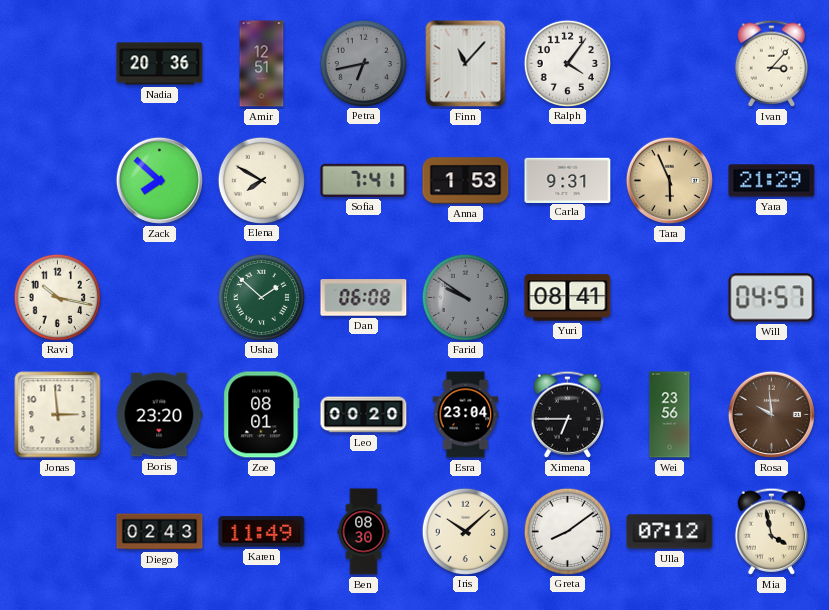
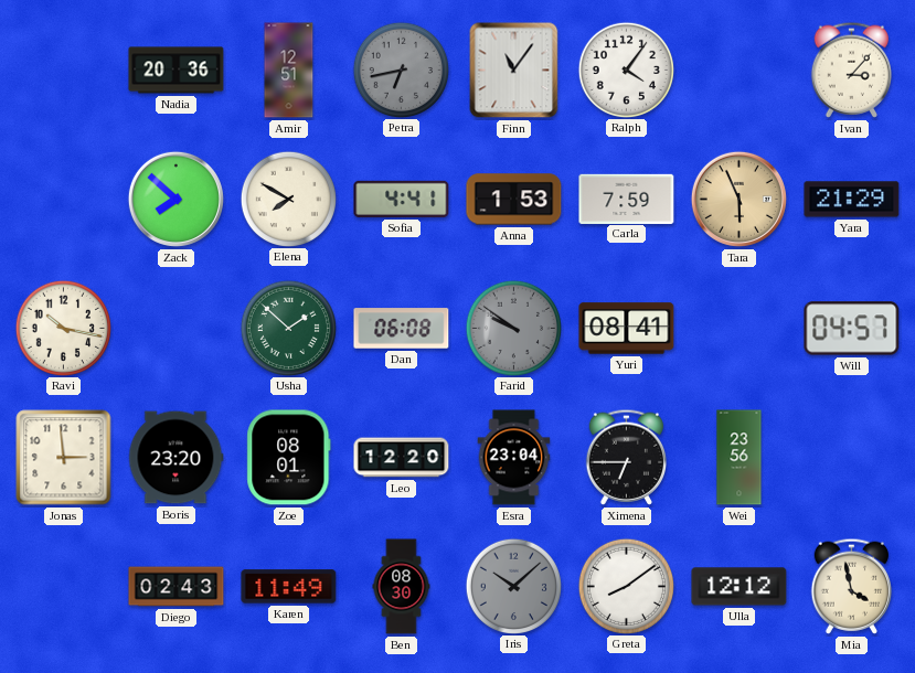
Finn: 11:07 -> 11:06
Sofia: 7:41 -> 4:41
Carla: 9:31 -> 7:59
Leo: 00:20 -> 12:20
Rosa: 9:59 -> none
Iris dial: cream -> grey
Ulla: 07:12 -> 12:12
